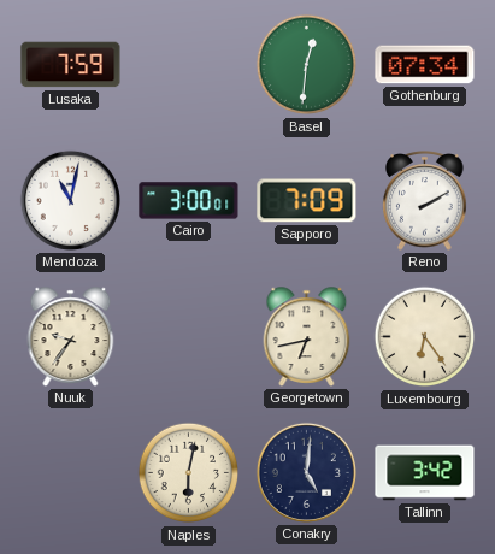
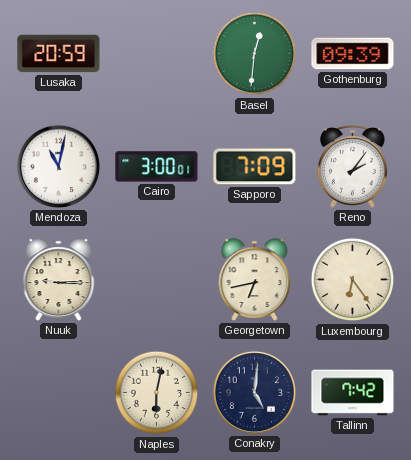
Lusaka: 7:59 -> 20:59
Gothenburg: 07:34 -> 09:39
Reno: 2:10 -> 2:06
Nuuk: 9:36 -> 9:15
Tallinn: 3:42 -> 7:42
